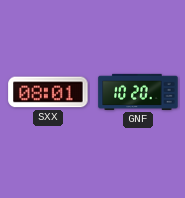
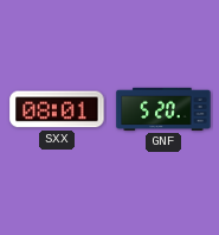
GNF: 10:20 -> 5:20
